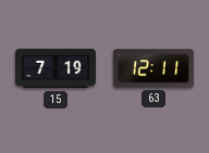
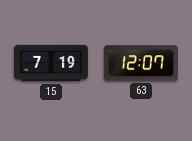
63: 12:11 -> 12:07
